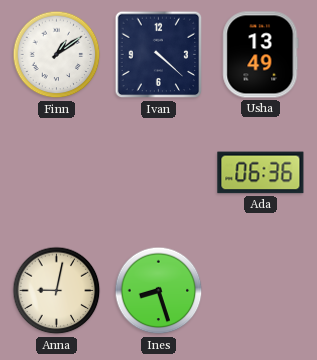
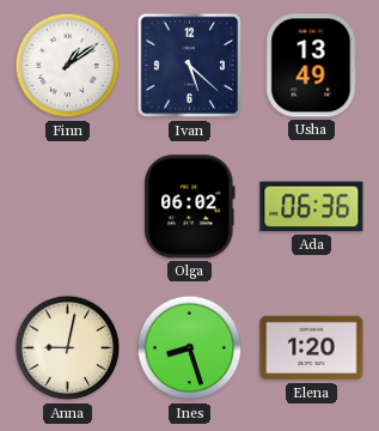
Ivan: 4:22 -> 5:22
Olga: none -> 06:02
Elena: none -> 1:20
